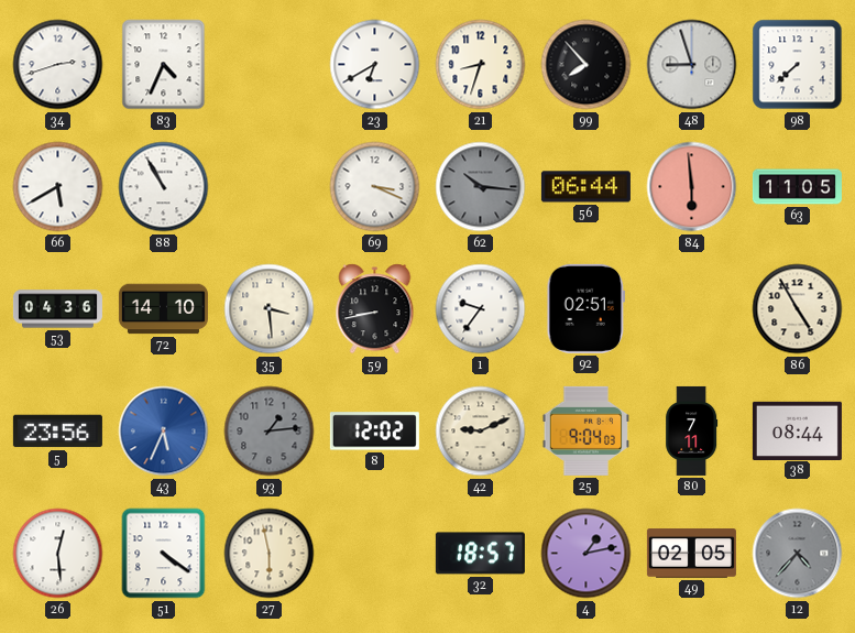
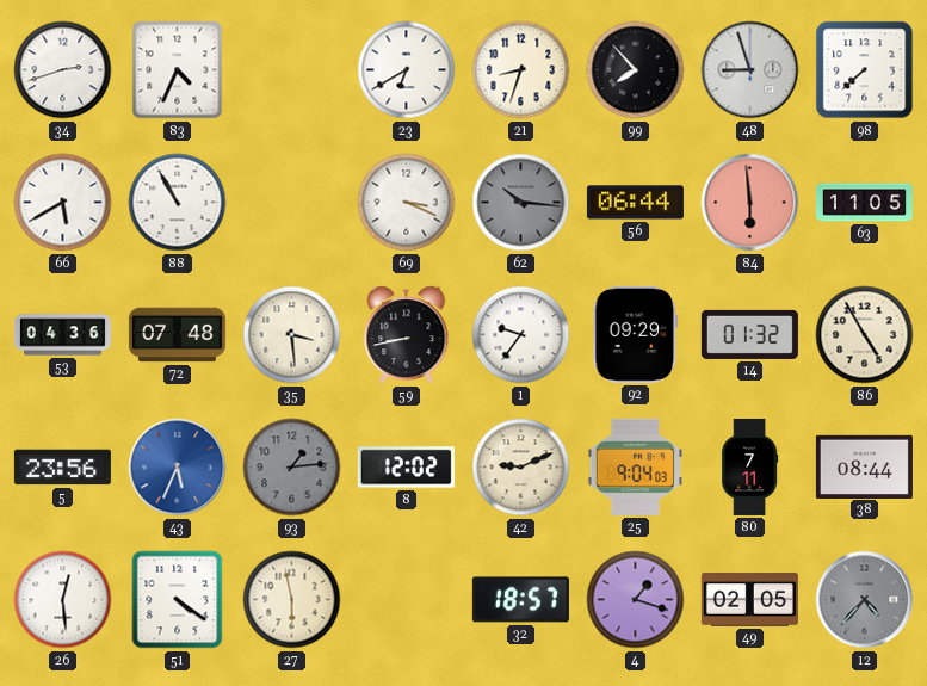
72: 14:10 -> 07:48
92: 02:51 -> 09:29
14: none -> 01:32
4: 1:13 -> 1:18
